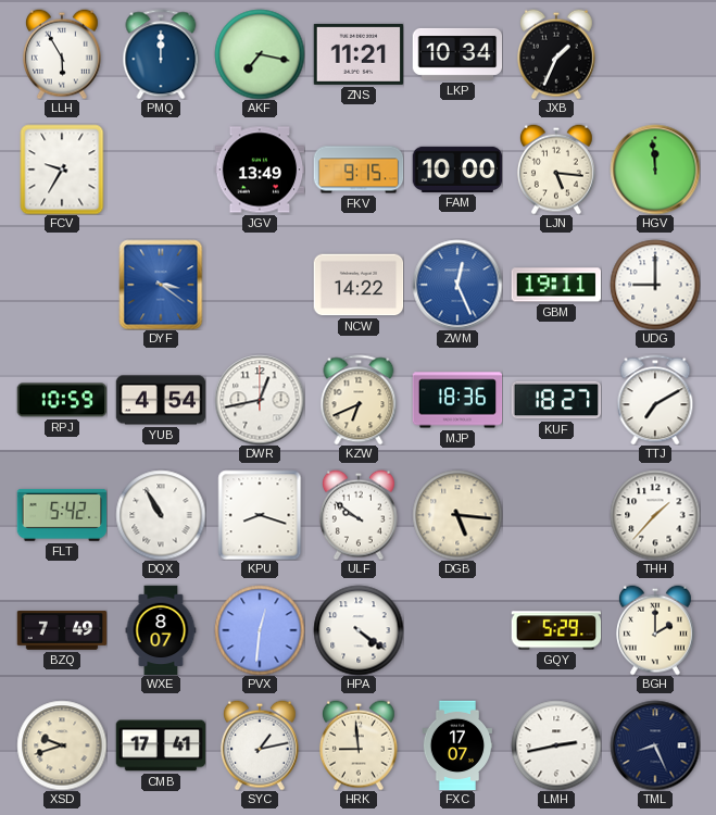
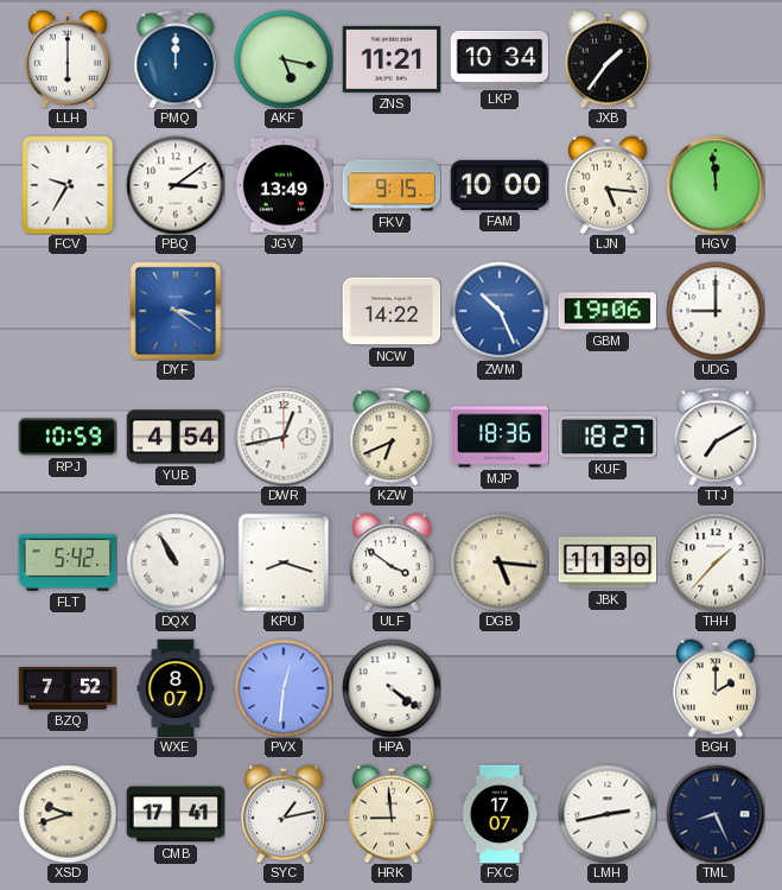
LLH: 5:55 -> 6:00
AKF: 7:17 -> 5:17
JXB: 1:34 -> 1:36
PBQ: none -> 3:09
ZWM: 12:26 -> 10:26
GBM: 19:11 -> 19:06
ULF: 9:51 -> 3:51
JBK: none -> 11:30
BZQ: 7:49 -> 7:52
GQY: 5:29 -> none
